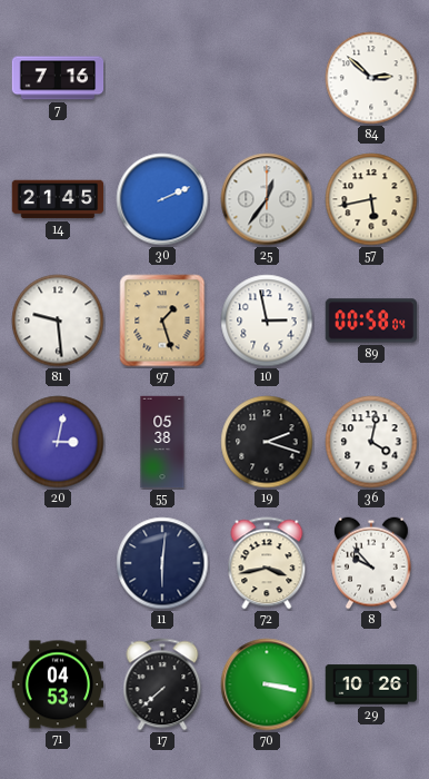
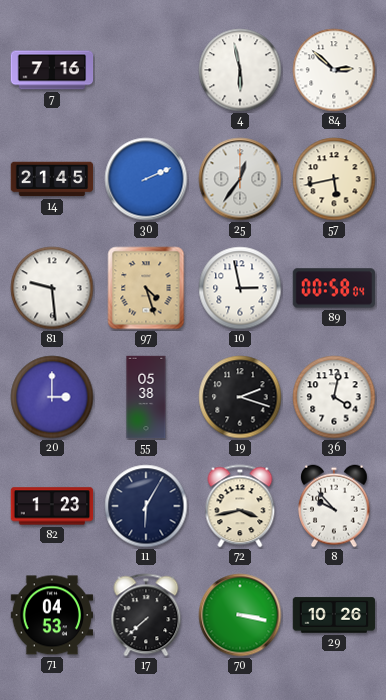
4: none -> 5:58
97: 1:27 -> 4:27
20: 3:02 -> 3:00
82: none -> 1:23
11: 6:01 -> 6:05
